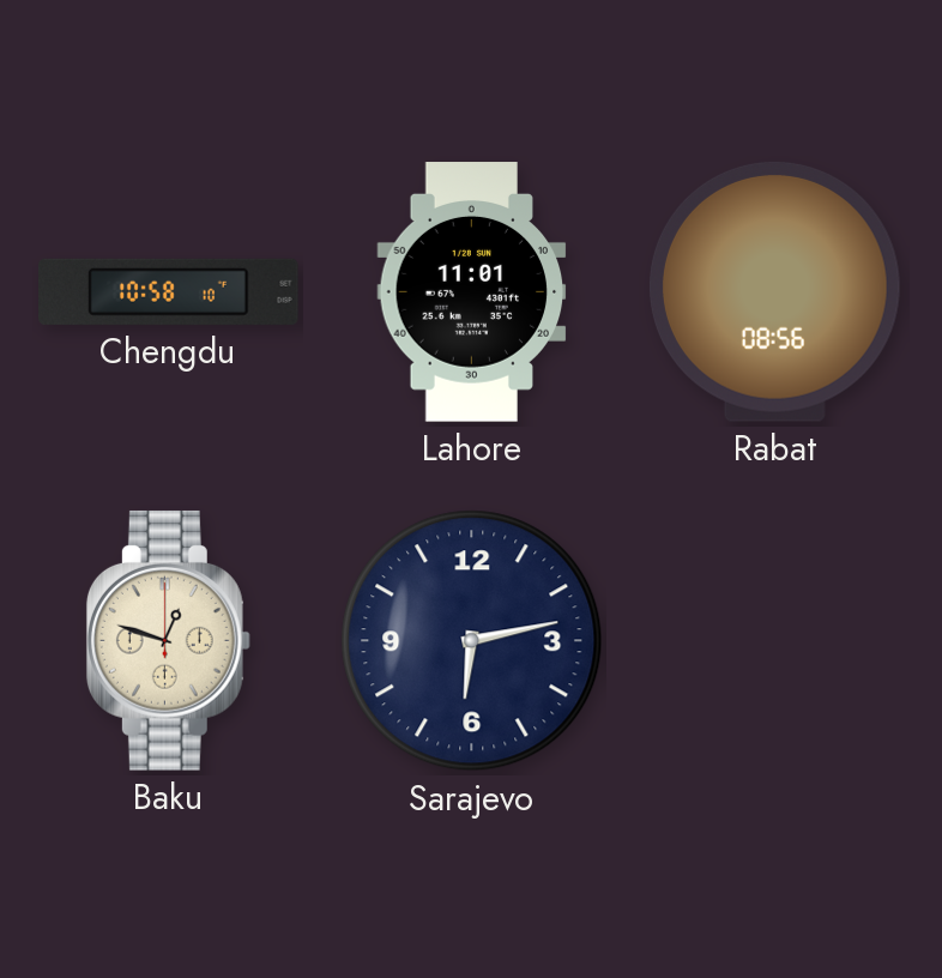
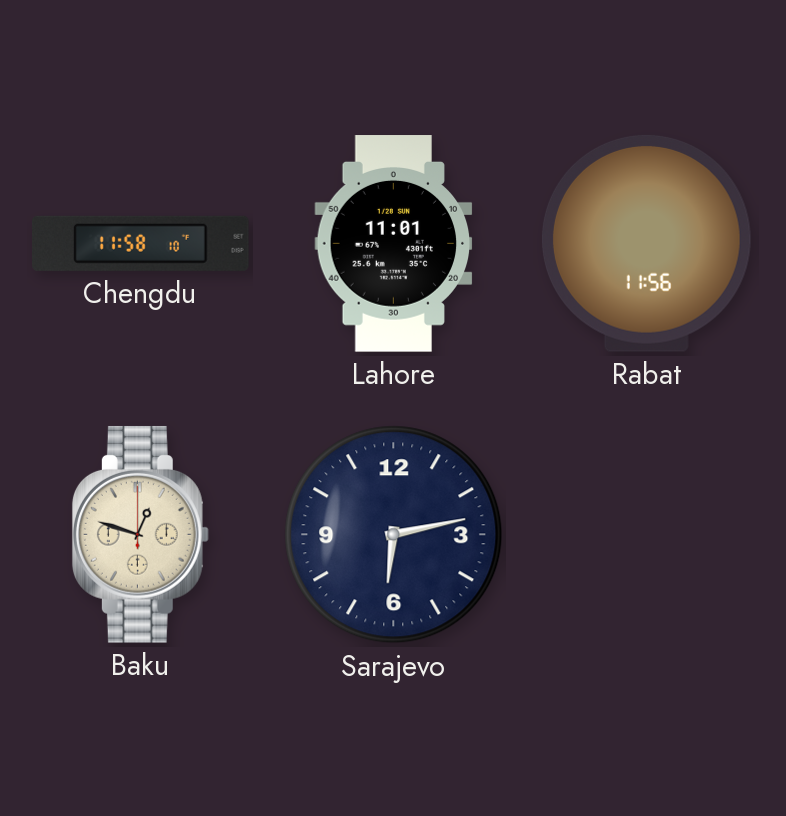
Chengdu: 10:58 -> 11:58
Rabat: 08:56 -> 11:56
